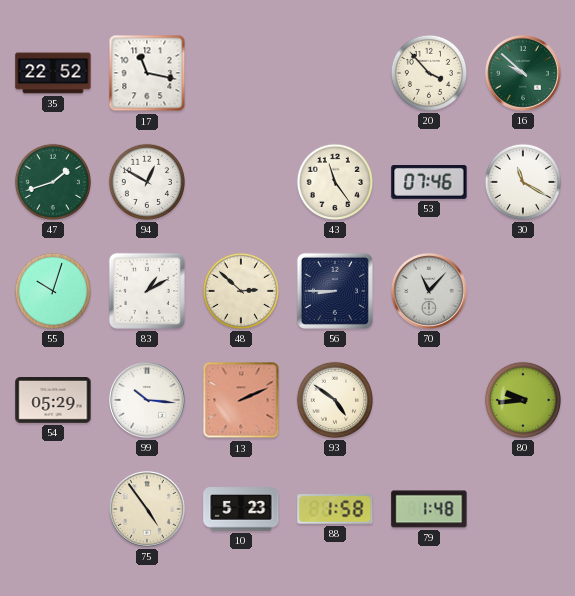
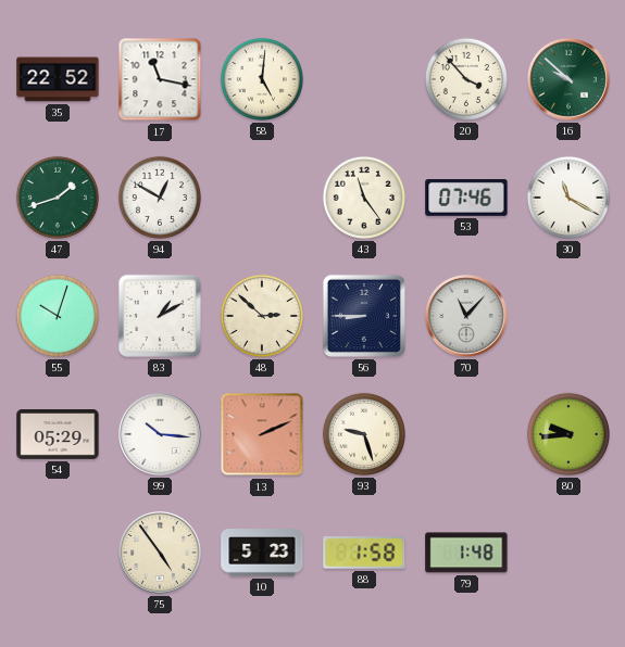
58: none -> 5:01
93: 4:51 -> 9:27
